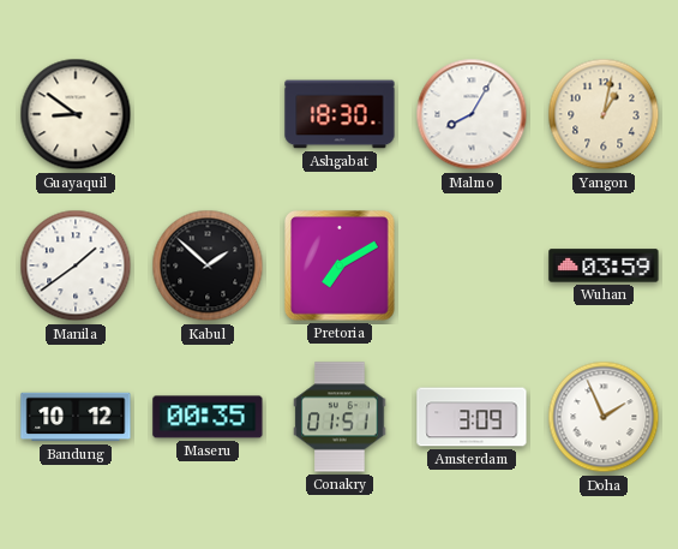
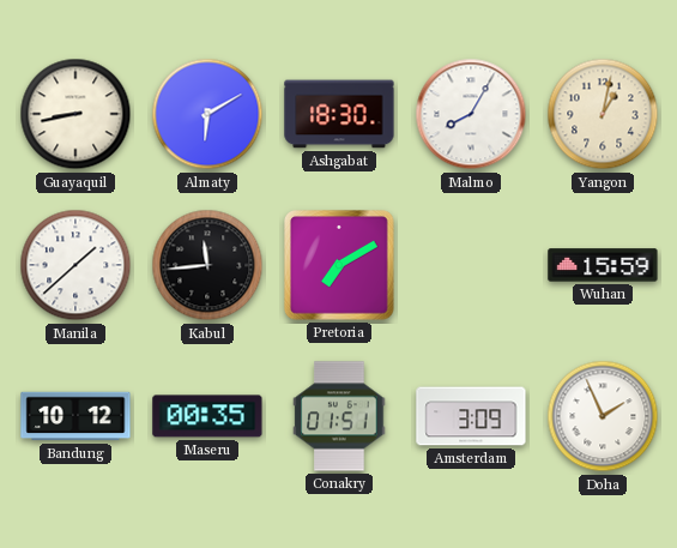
Guayaquil: 8:51 -> 8:43
Almaty: none -> 6:10
Manila: 1:39 -> 1:38
Kabul: 1:52 -> 11:44
Wuhan: 03:59 -> 15:59
